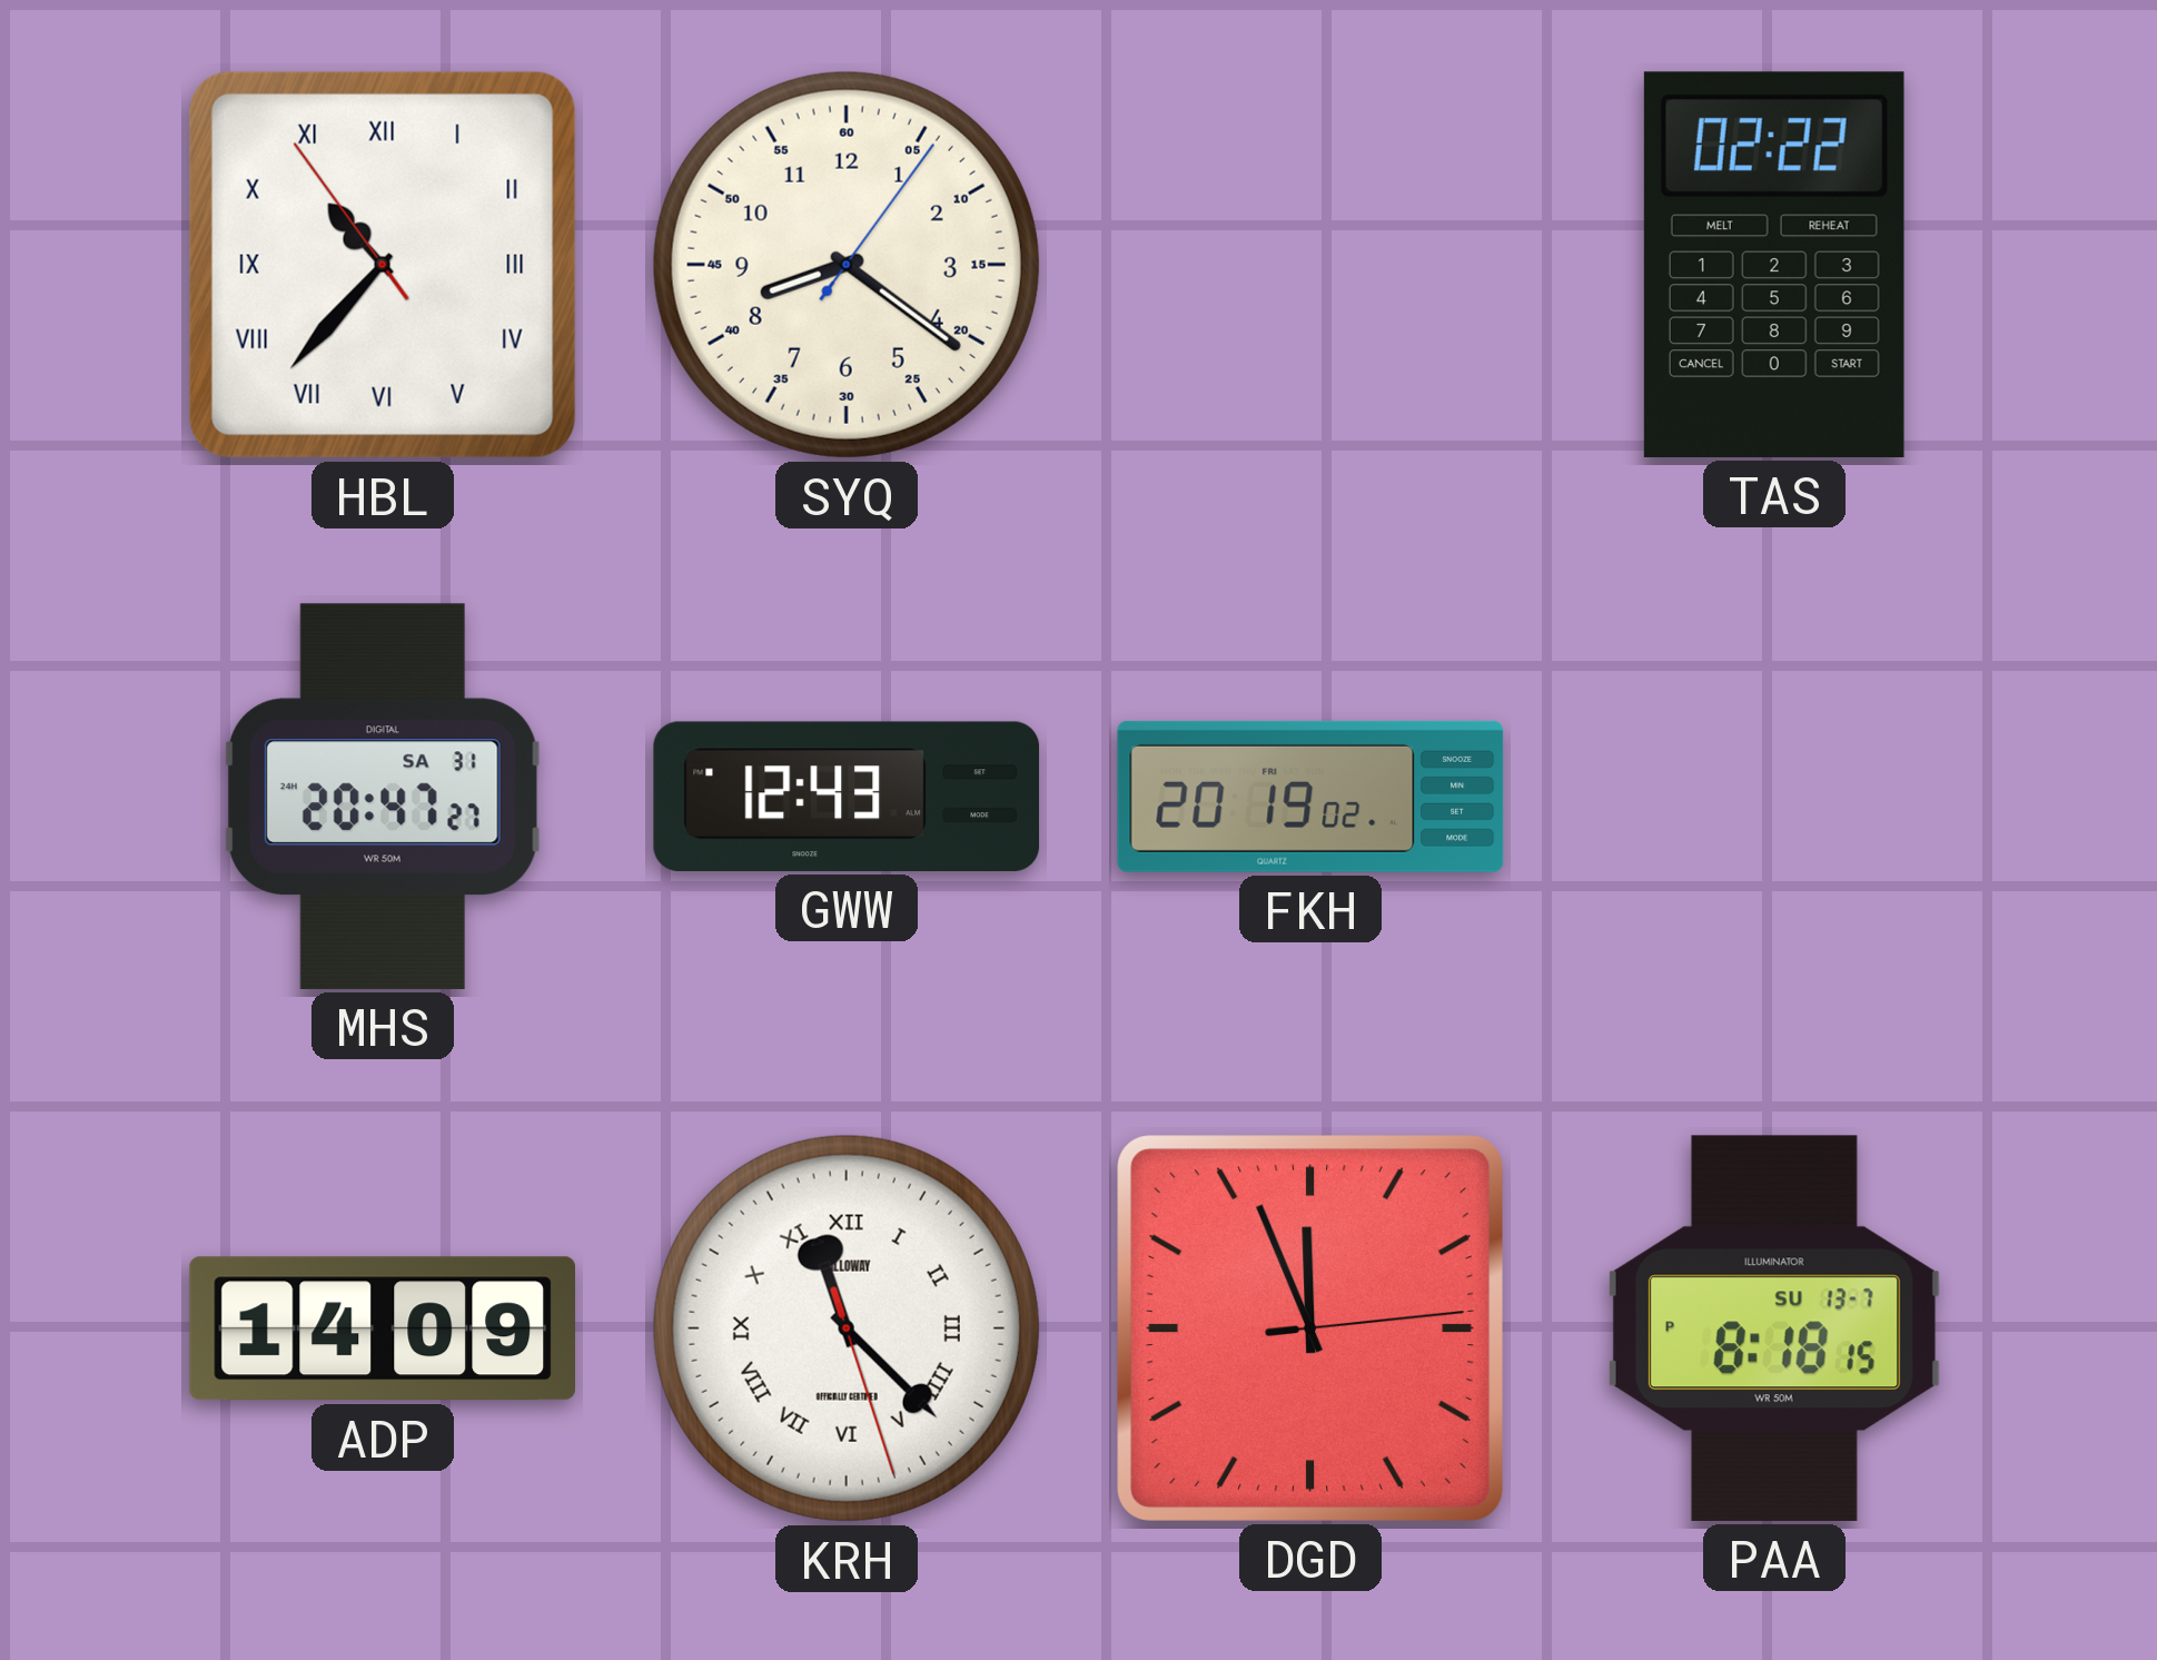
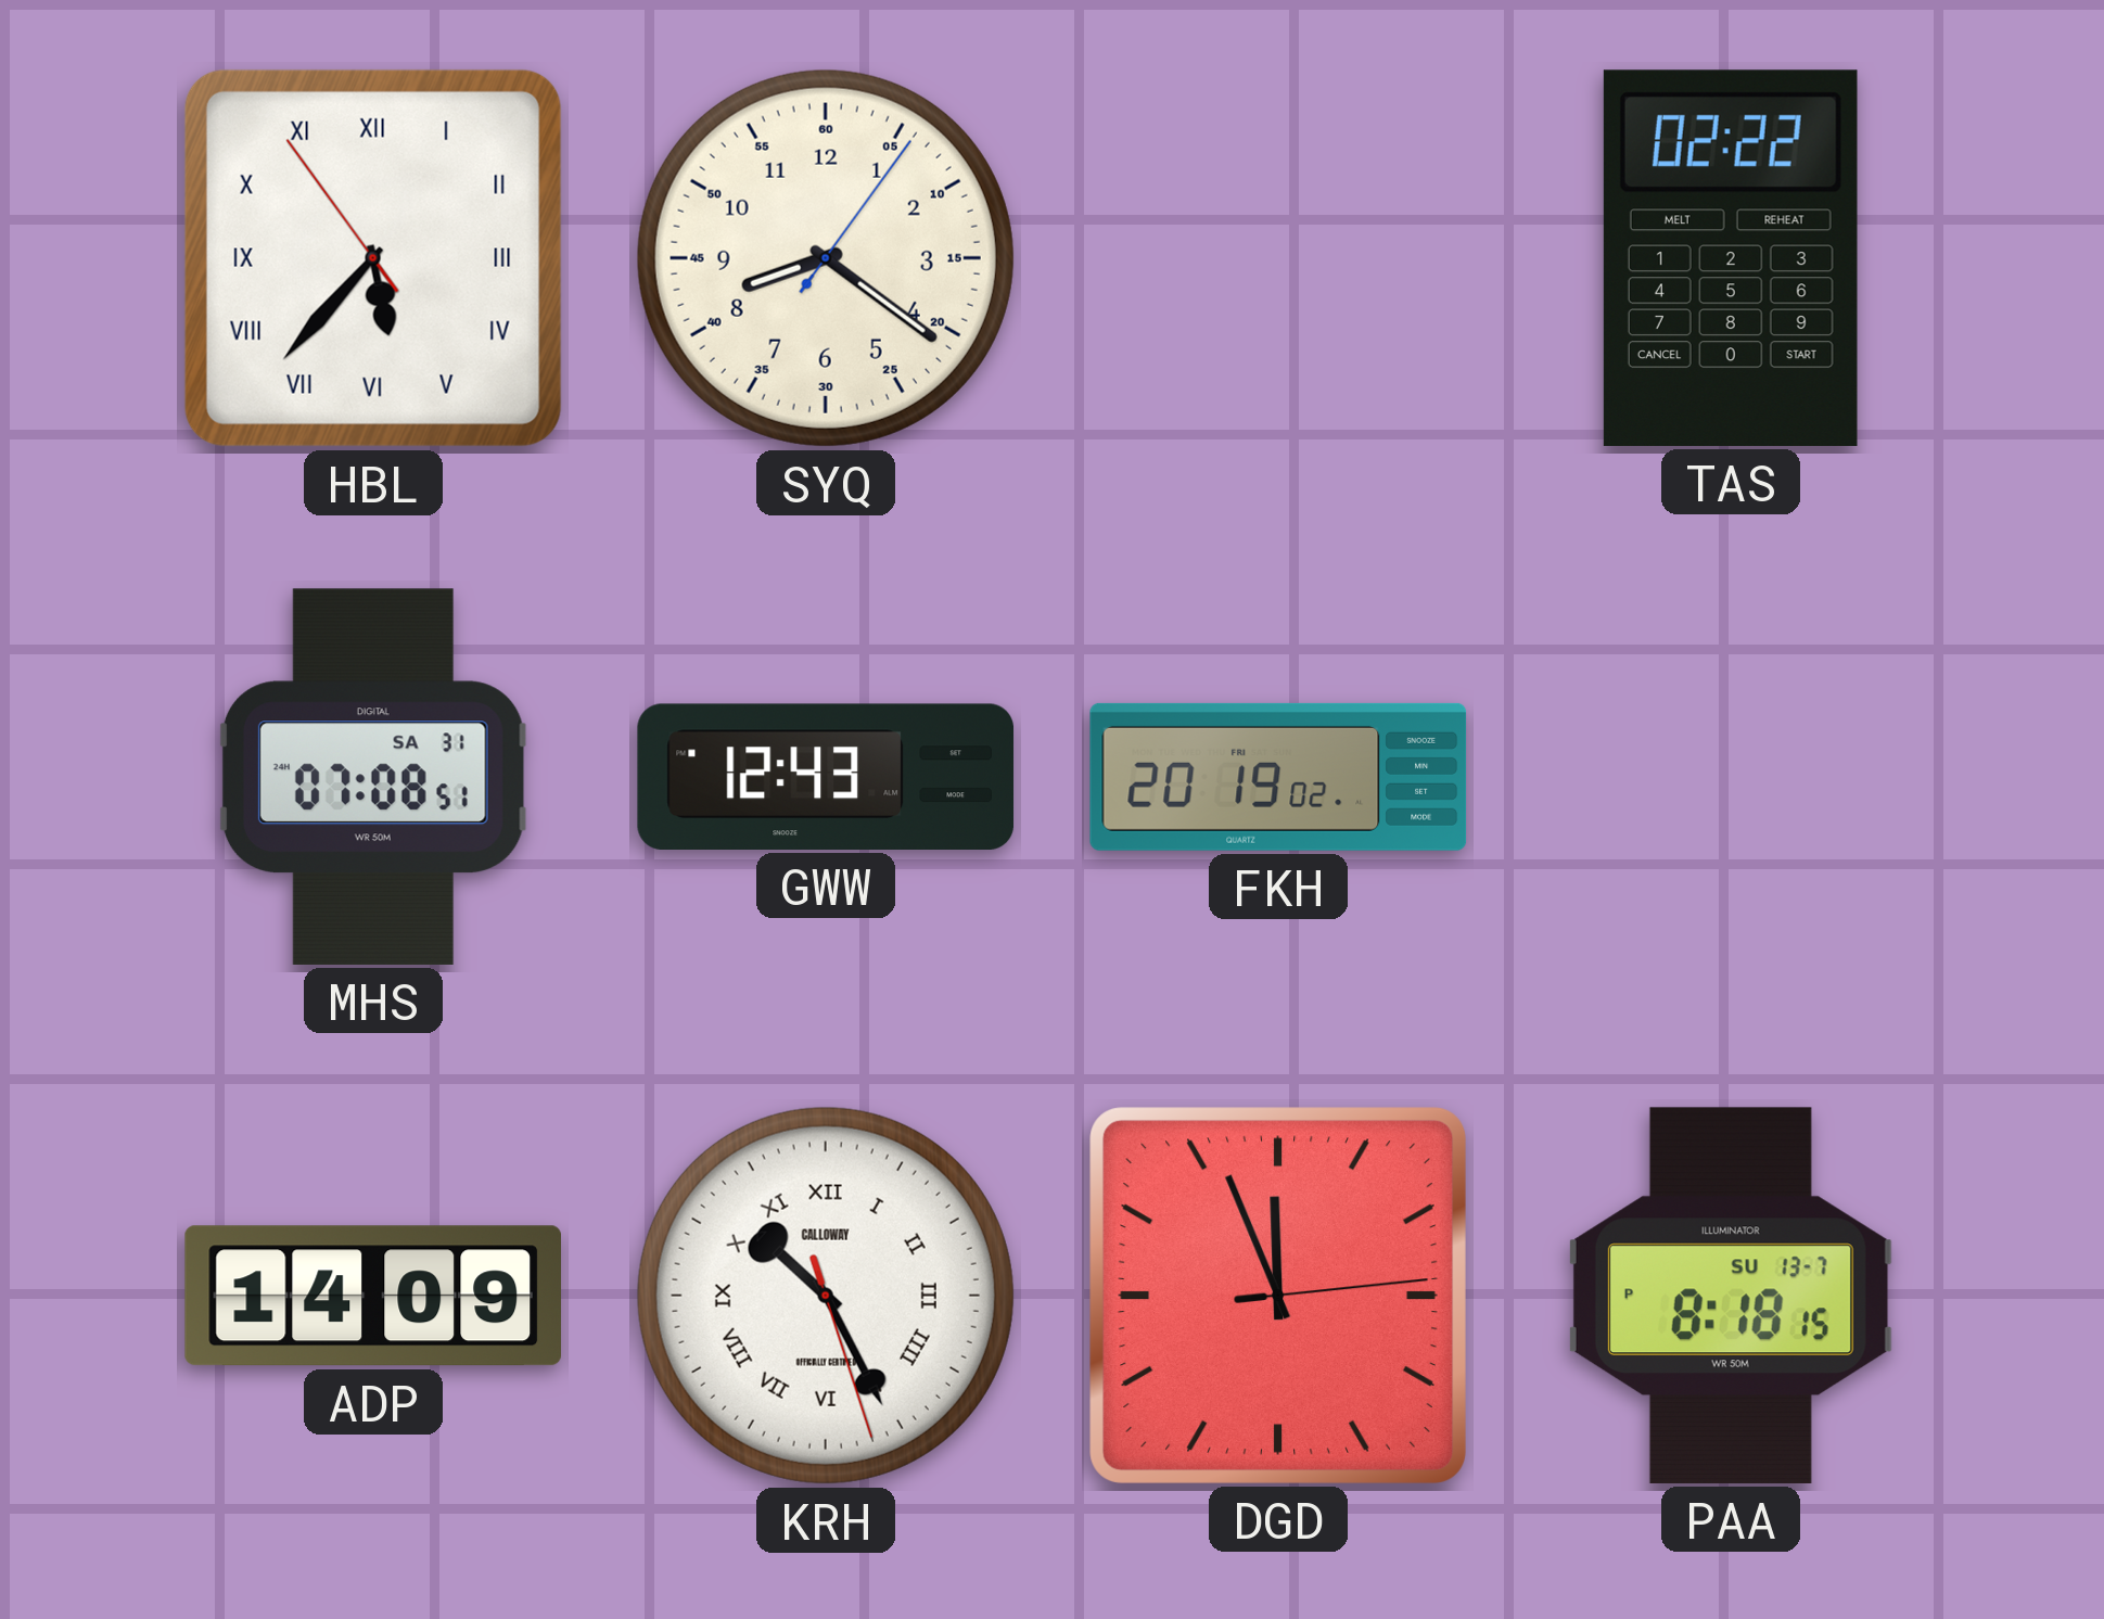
HBL: 10:36 -> 5:36
MHS: 20:47 -> 07:08
KRH: 11:22 -> 10:25
